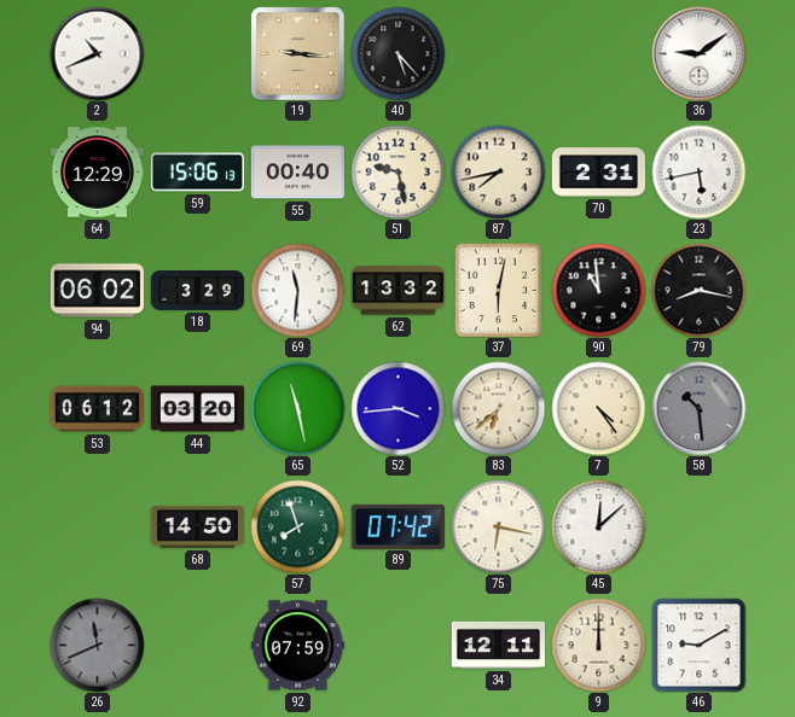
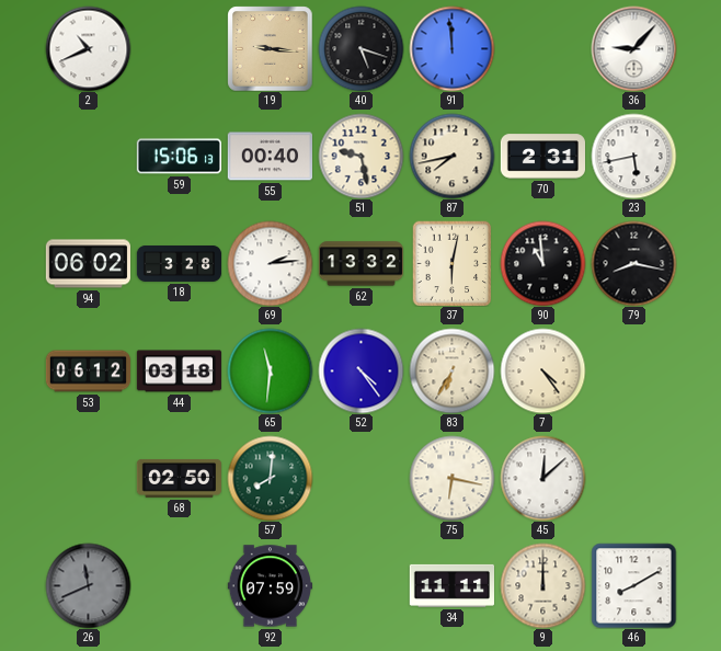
40: 5:23 -> 5:18
91: none -> 11:59
36: 9:09 -> 9:07
64: 12:29 -> none
18: 3:29 -> 3:28
69: 11:31 -> 2:14
44: 03:20 -> 03:18
65: 11:28 -> 11:31
52: 3:44 -> 4:24
83: 6:38 -> 6:35
58: 10:29 -> none
68: 14:50 -> 02:50
57: 7:57 -> 8:01
89: 07:42 -> none
34: 12:11 -> 11:11
46: 9:10 -> 8:10
